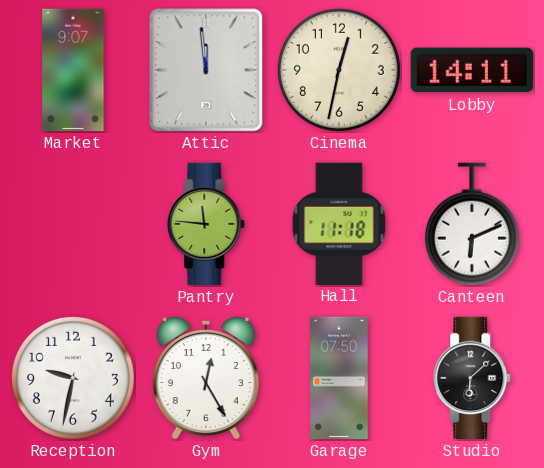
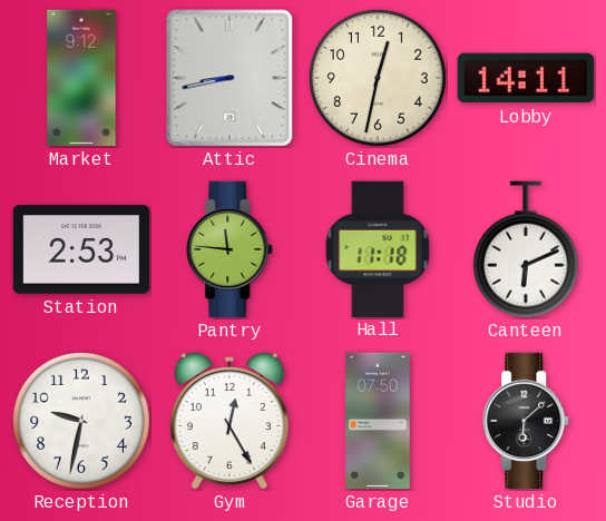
Market: 9:07 -> 9:12
Attic: 11:59 -> 8:43
Station: none -> 2:53
